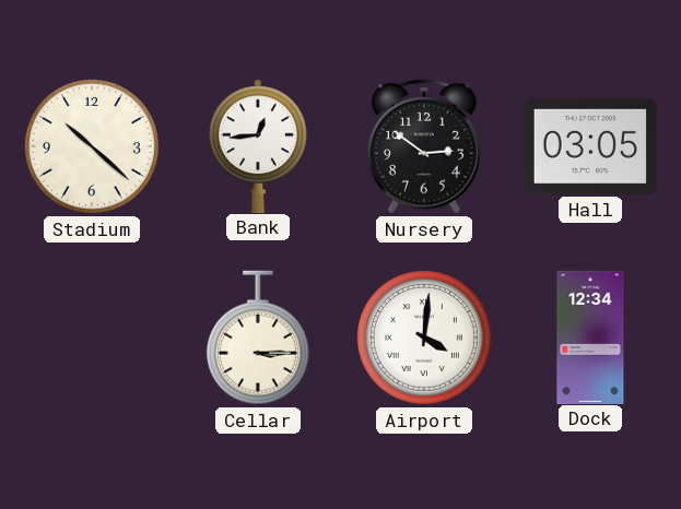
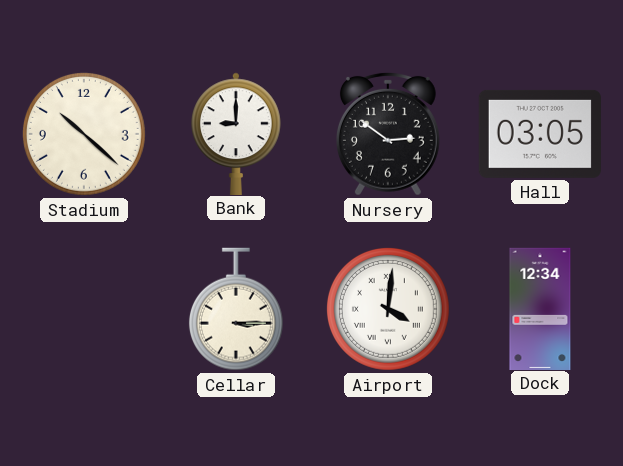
Bank: 12:44 -> 9:00
